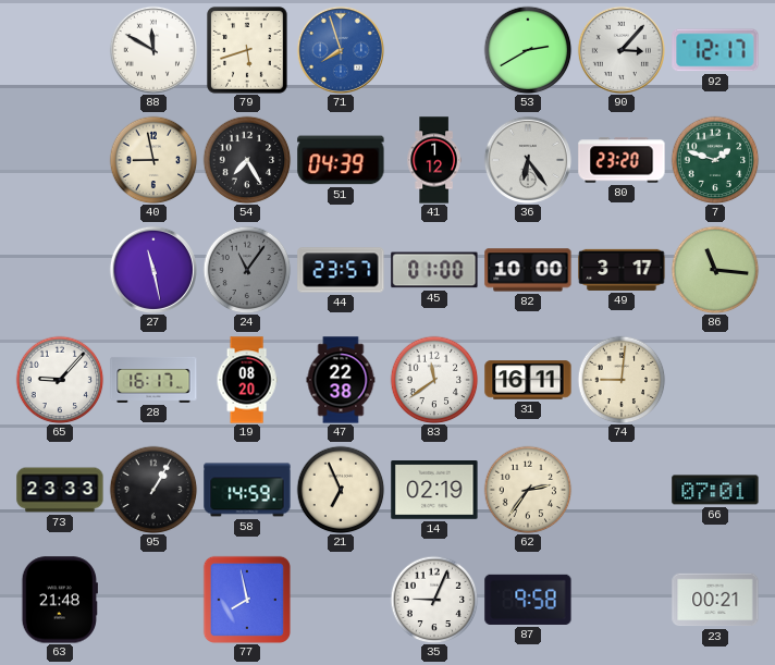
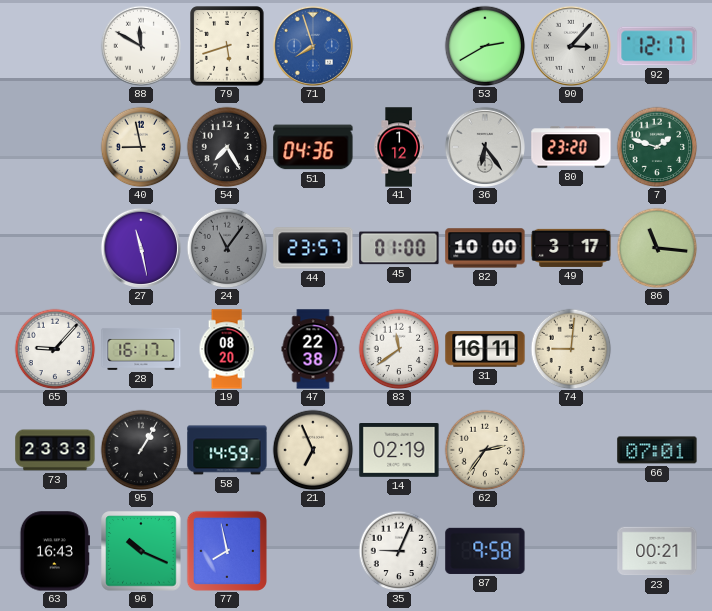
51: 04:39 -> 04:36
63: 21:48 -> 16:43
96: none -> 10:19
